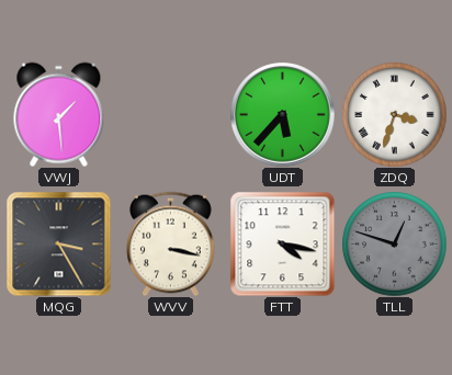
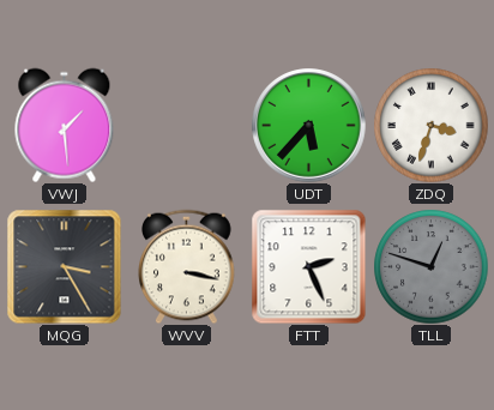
FTT: 4:17 -> 2:26
